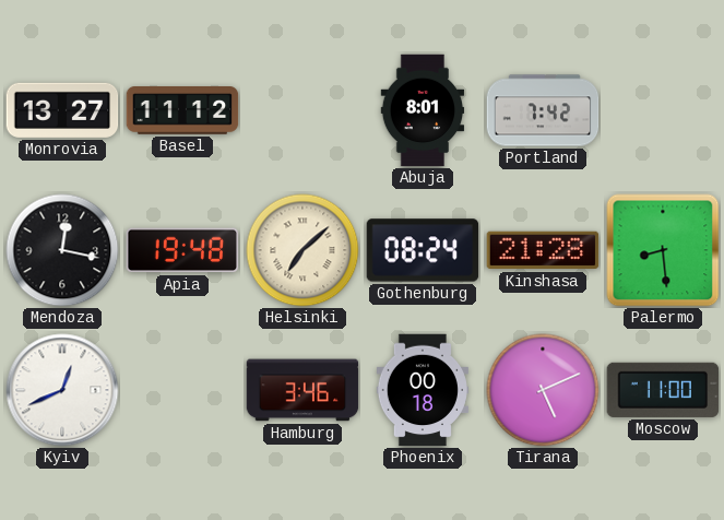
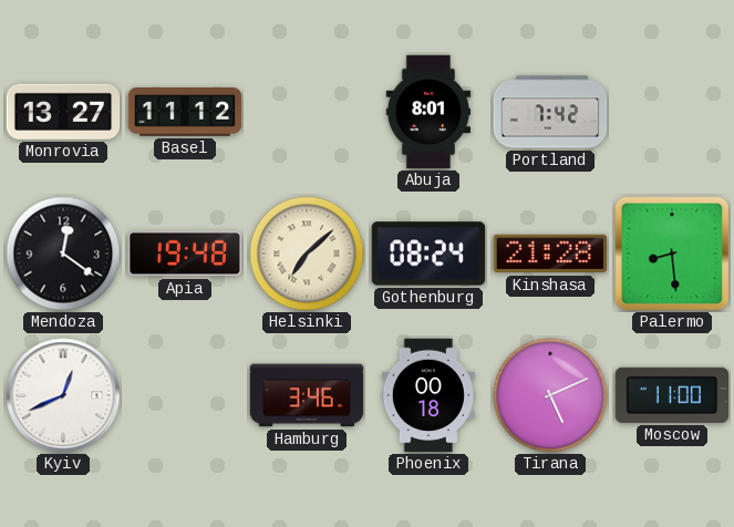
Mendoza: 12:17 -> 12:21
